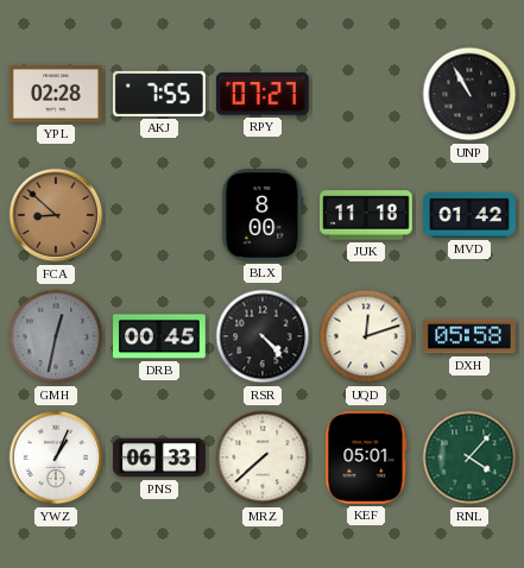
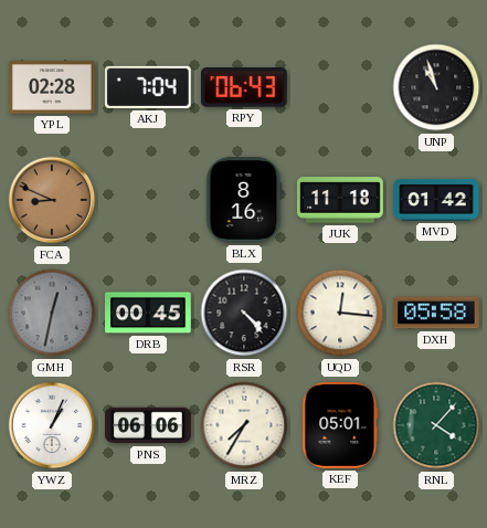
AKJ: 7:55 -> 7:04
RPY: 07:27 -> 06:43
UNP: 10:55 -> 10:57
FCA: 8:52 -> 8:49
BLX: 8:00 -> 8:16
UQD: 12:12 -> 12:16
PNS: 06:33 -> 06:06
MRZ: 7:38 -> 7:35
